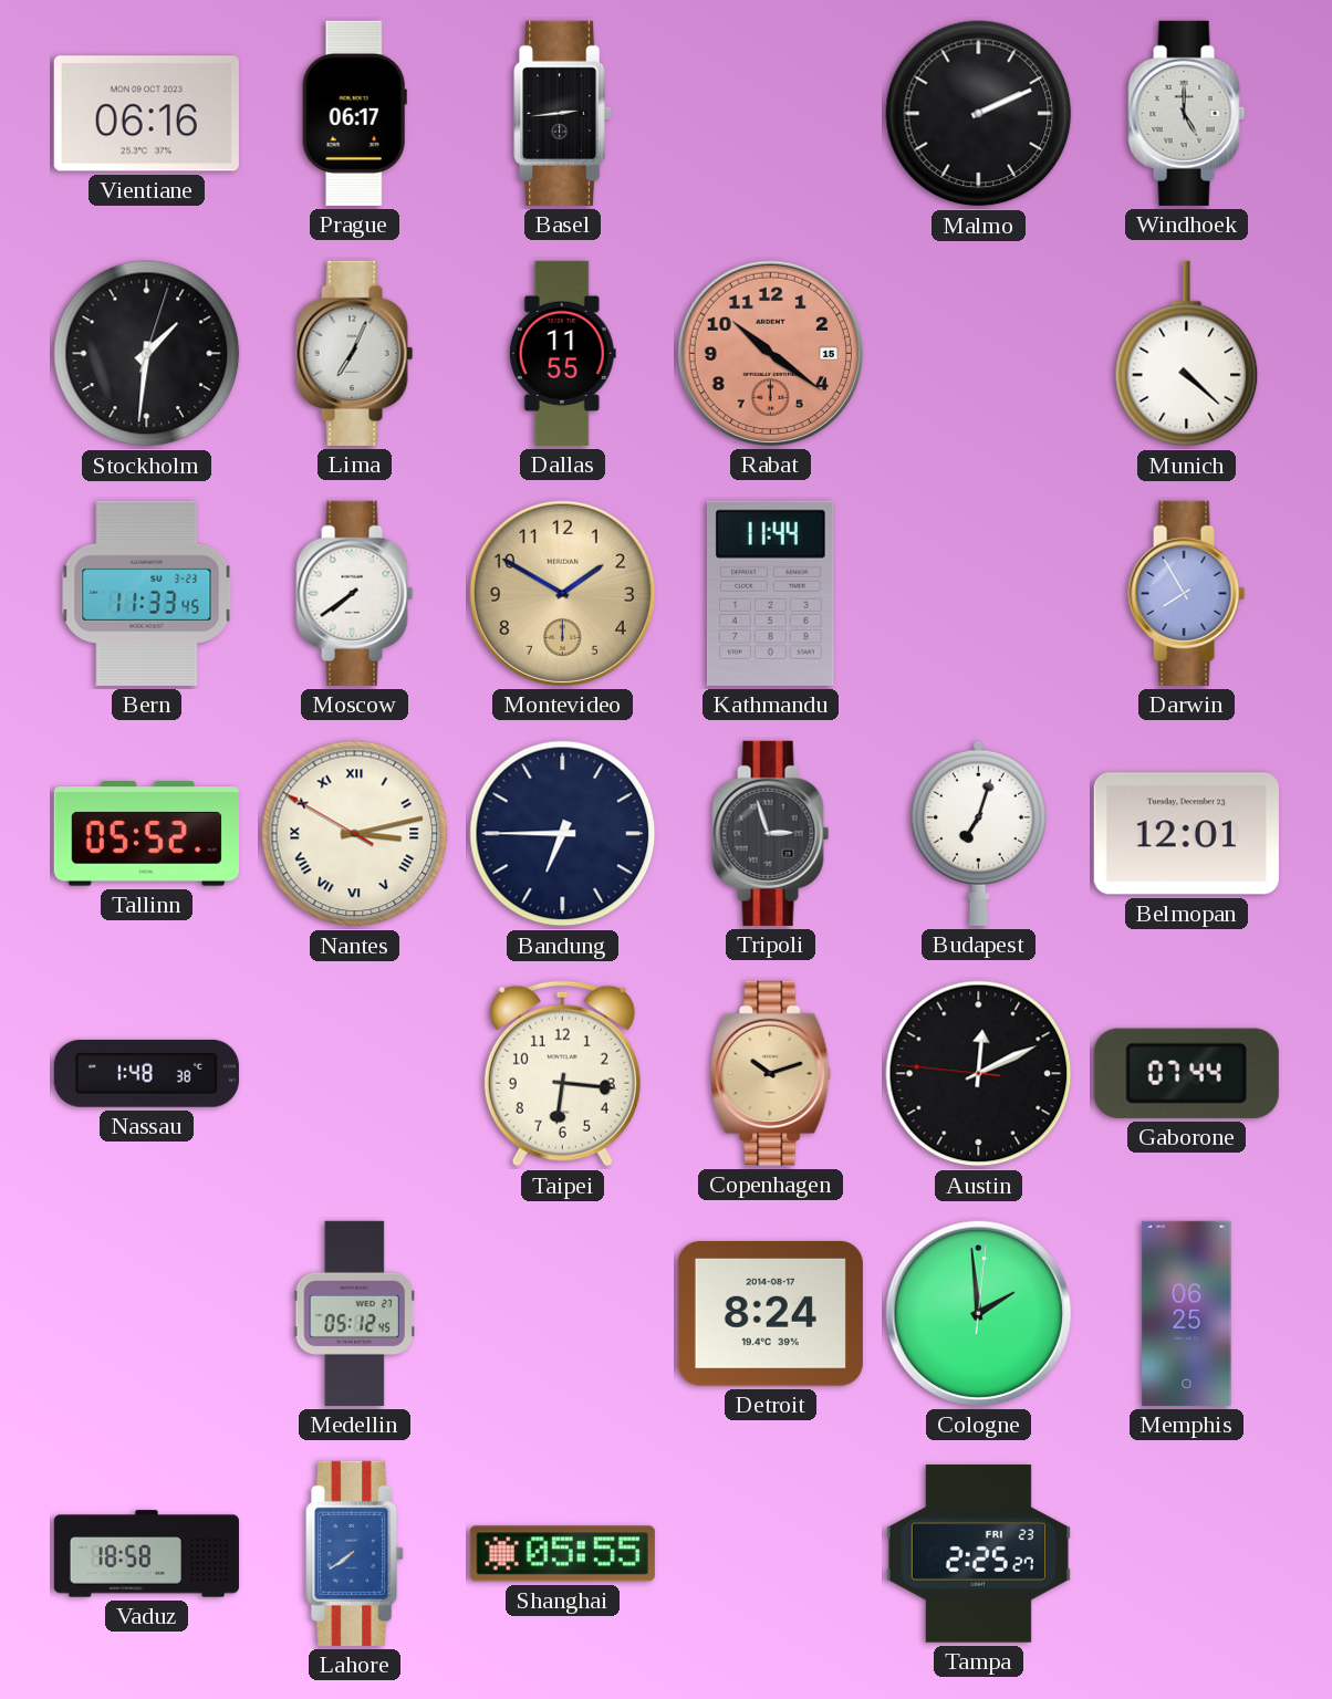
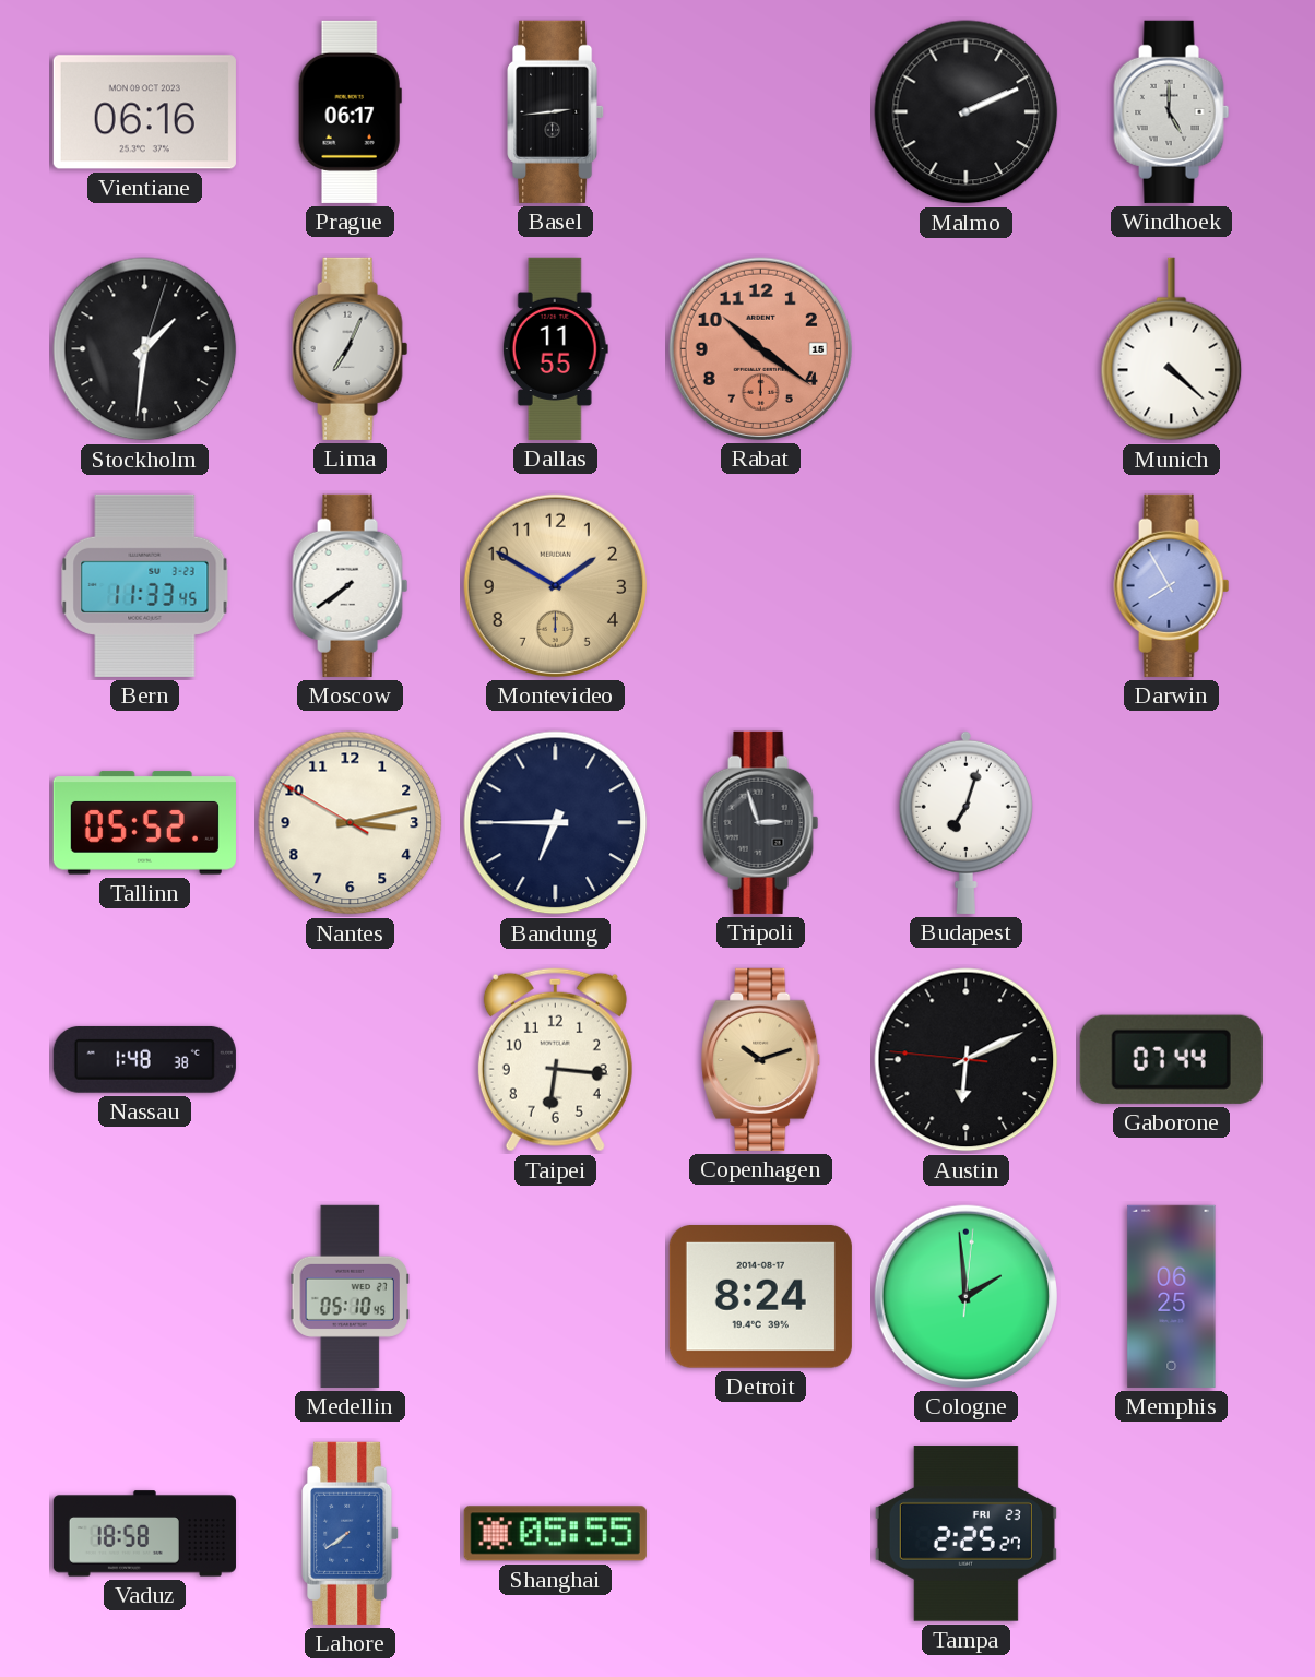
Kathmandu: 11:44 -> none
Nantes numerals: Roman -> Arabic
Belmopan: 12:01 -> none
Austin: 12:10 -> 6:10
Medellin: 05:12 -> 05:10
